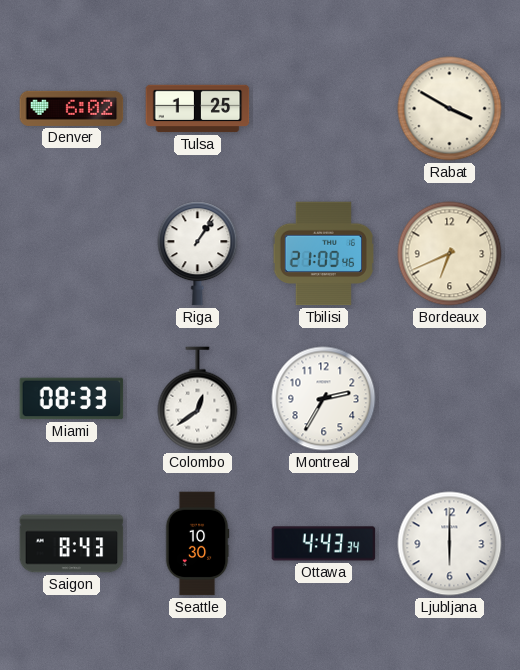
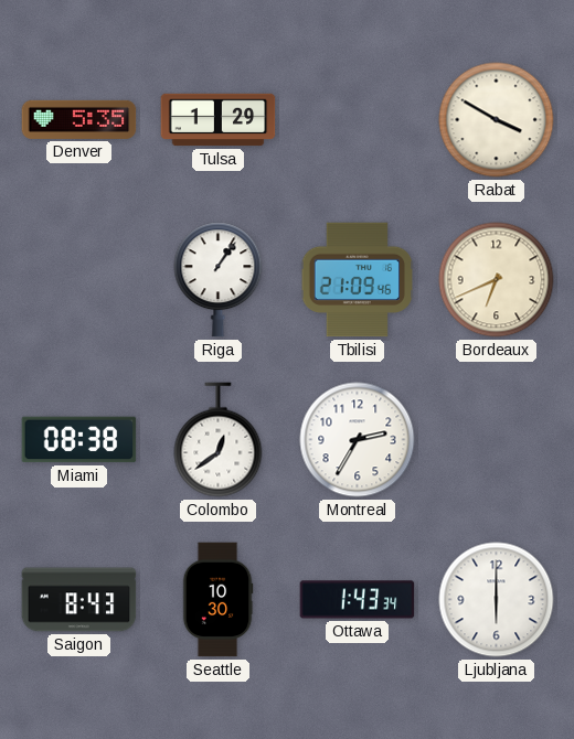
Denver: 6:02 -> 5:35
Tulsa: 1:25 -> 1:29
Miami: 08:33 -> 08:38
Ottawa: 4:43 -> 1:43
